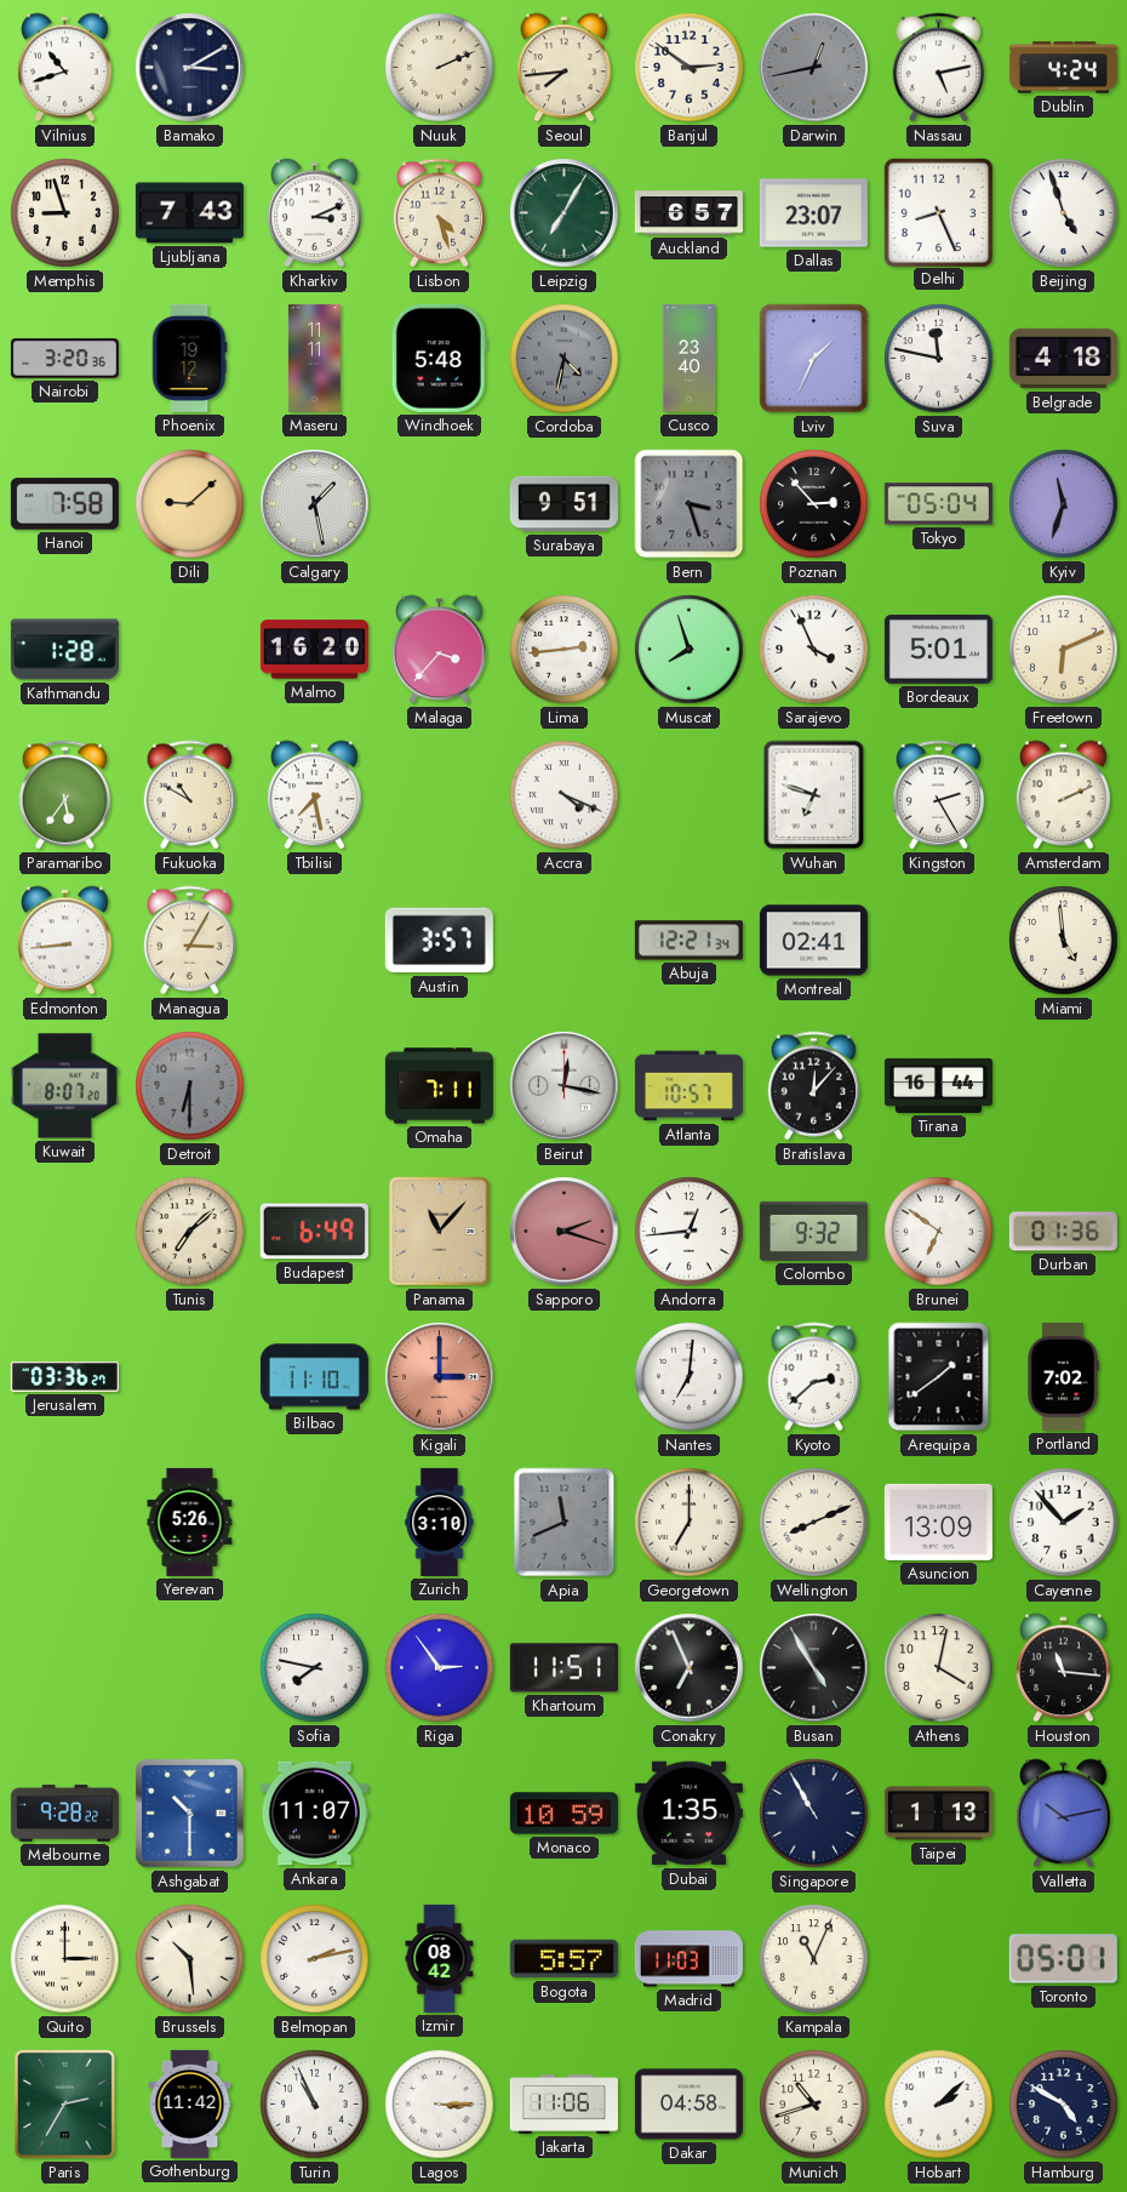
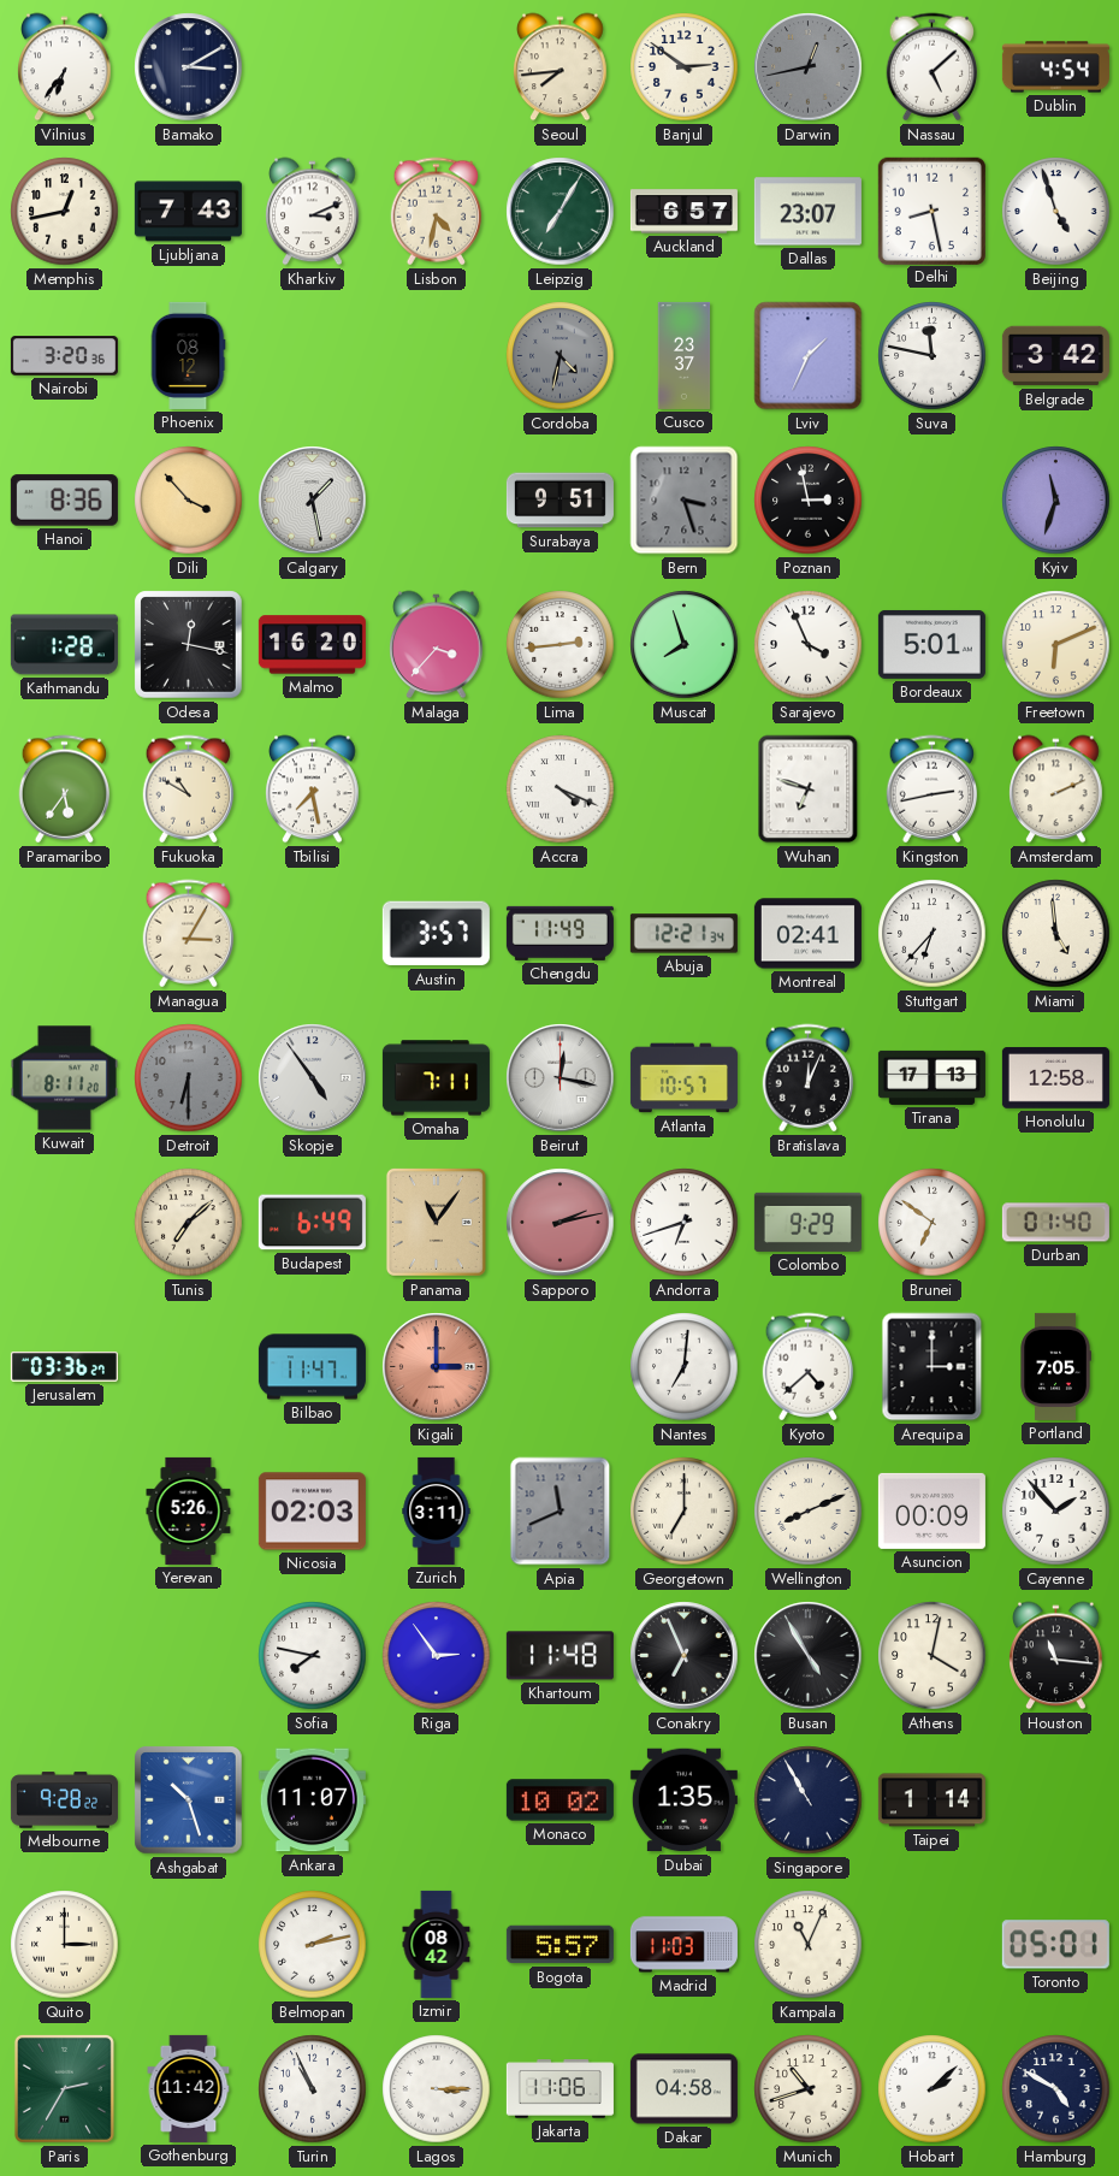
Vilnius: 10:42 -> 6:36
Nuuk: 2:11 -> none
Nassau: 5:13 -> 5:08
Dublin: 4:24 -> 4:54
Memphis: 8:57 -> 12:43
Lisbon: 4:27 -> 4:32
Delhi: 8:26 -> 8:28
Phoenix: 19:12 -> 08:12
Maseru: 11:11 -> none
Windhoek: 5:48 -> none
Cusco: 23:40 -> 23:37
Belgrade: 4:18 -> 3:42
Hanoi: 7:58 -> 8:36
Dili: 9:08 -> 3:53
Poznan: 2:53 -> 2:58
Tokyo: 05:04 -> none
Odesa: none -> 12:17
Kingston: 2:25 -> 2:43
Edmonton: 8:44 -> none
Chengdu: none -> 11:49
Stuttgart: none -> 6:37
Kuwait: 8:07 -> 8:11
Skopje: none -> 4:54
Bratislava: 12:07 -> 12:04
Tirana: 16:44 -> 17:13
Honolulu: none -> 12:58
Panama: 11:07 -> 11:06
Sapporo: 2:18 -> 2:13
Andorra: 12:44 -> 6:42
Colombo: 9:32 -> 9:29
Durban: 01:36 -> 01:40
Bilbao: 11:10 -> 11:47
Kyoto: 2:38 -> 4:38
Arequipa: 1:39 -> 3:00
Portland: 7:02 -> 7:05
Nicosia: none -> 02:03
Zurich: 3:10 -> 3:11
Asuncion: 13:09 -> 00:09
Khartoum: 11:51 -> 11:48
Ashgabat: 10:30 -> 10:27
Monaco: 10:59 -> 10:02
Taipei: 1:13 -> 1:14
Valletta: 10:13 -> none
Brussels: 10:29 -> none
